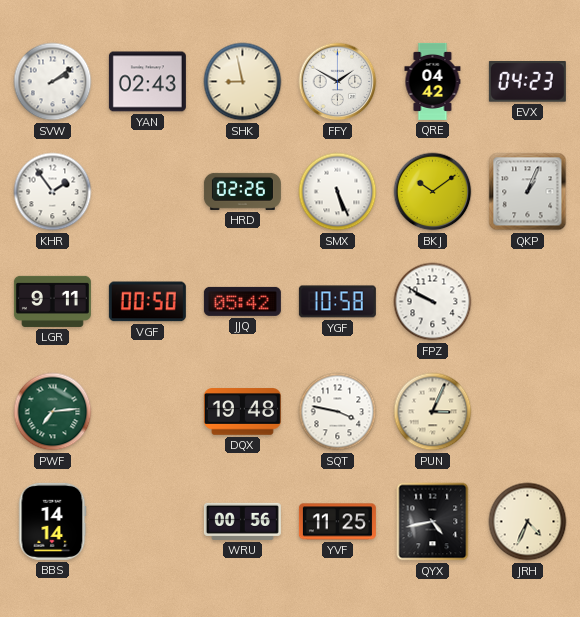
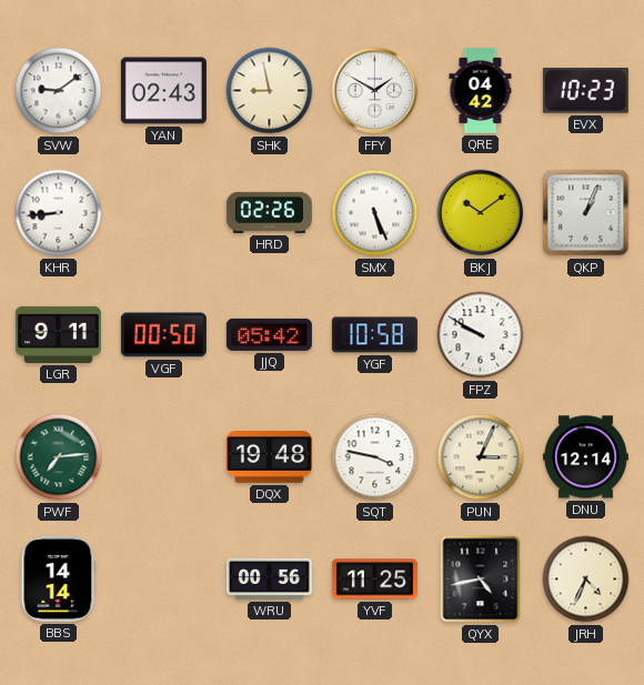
SVW: 2:09 -> 9:09
EVX: 04:23 -> 10:23
KHR: 1:54 -> 8:44
DNU: none -> 12:14
